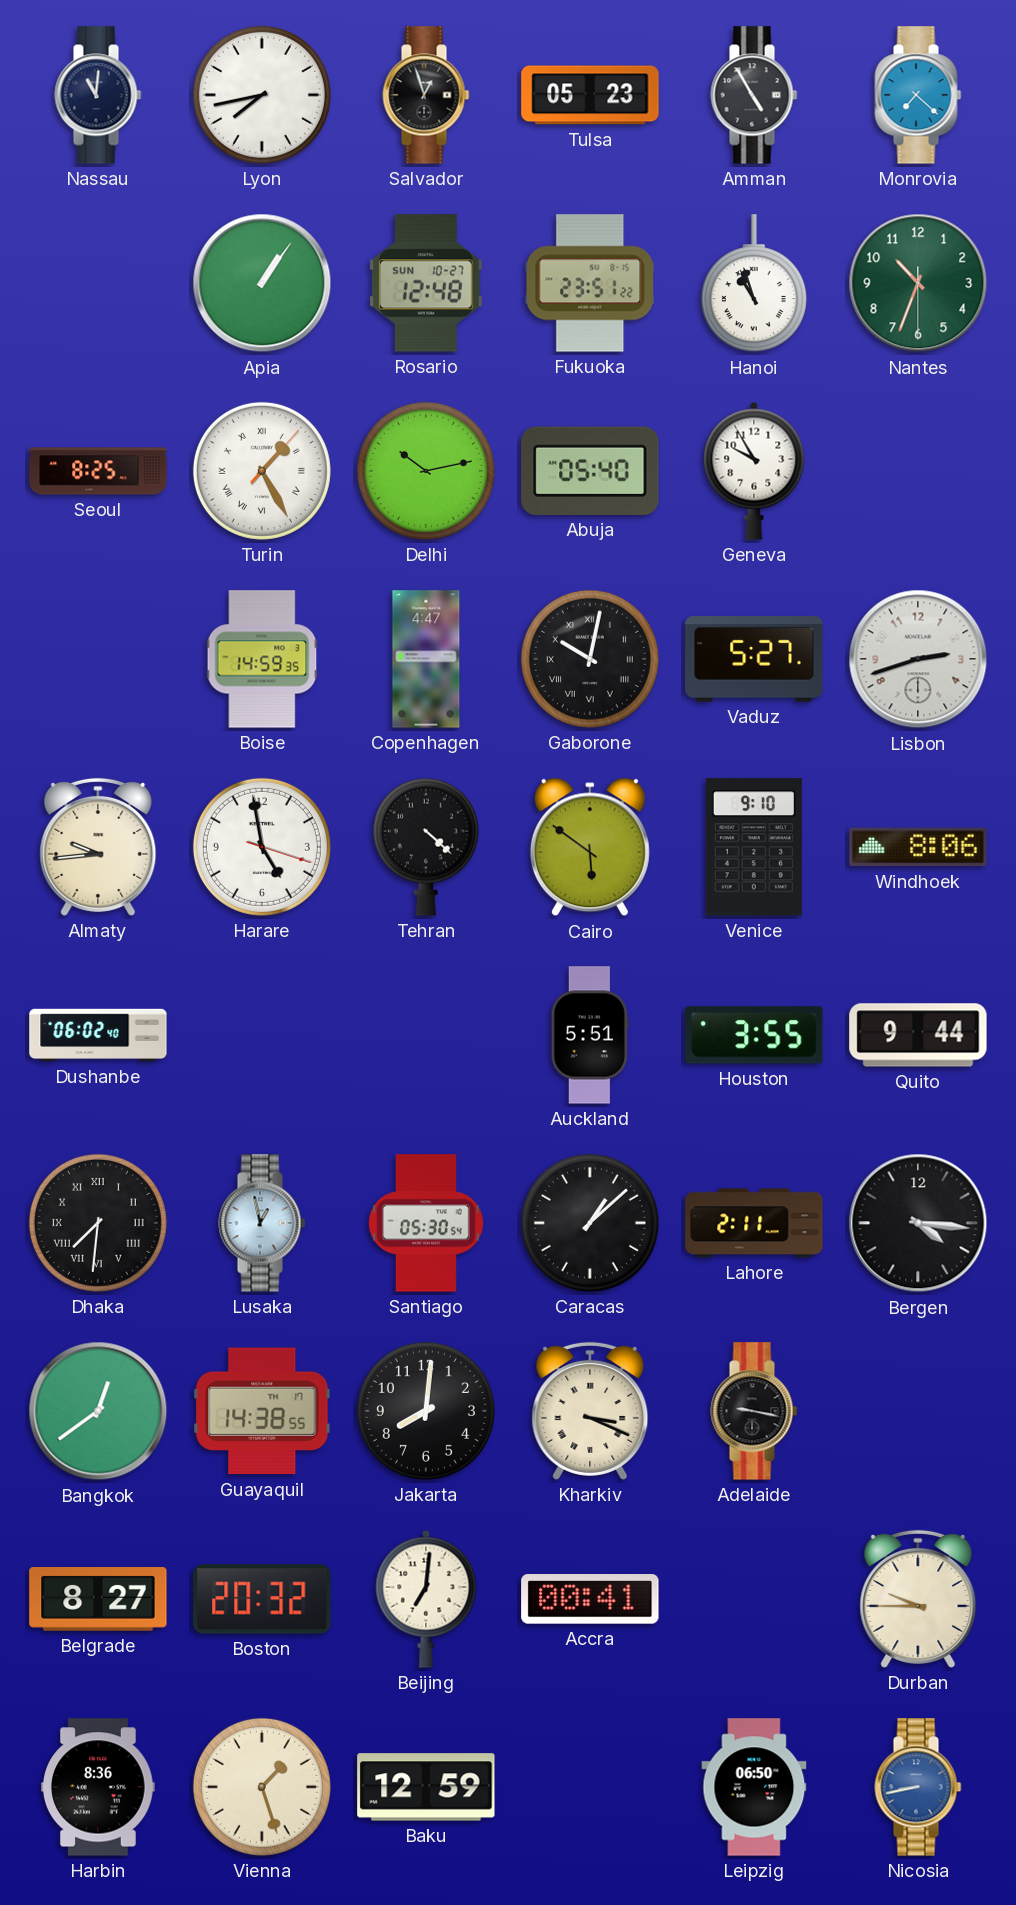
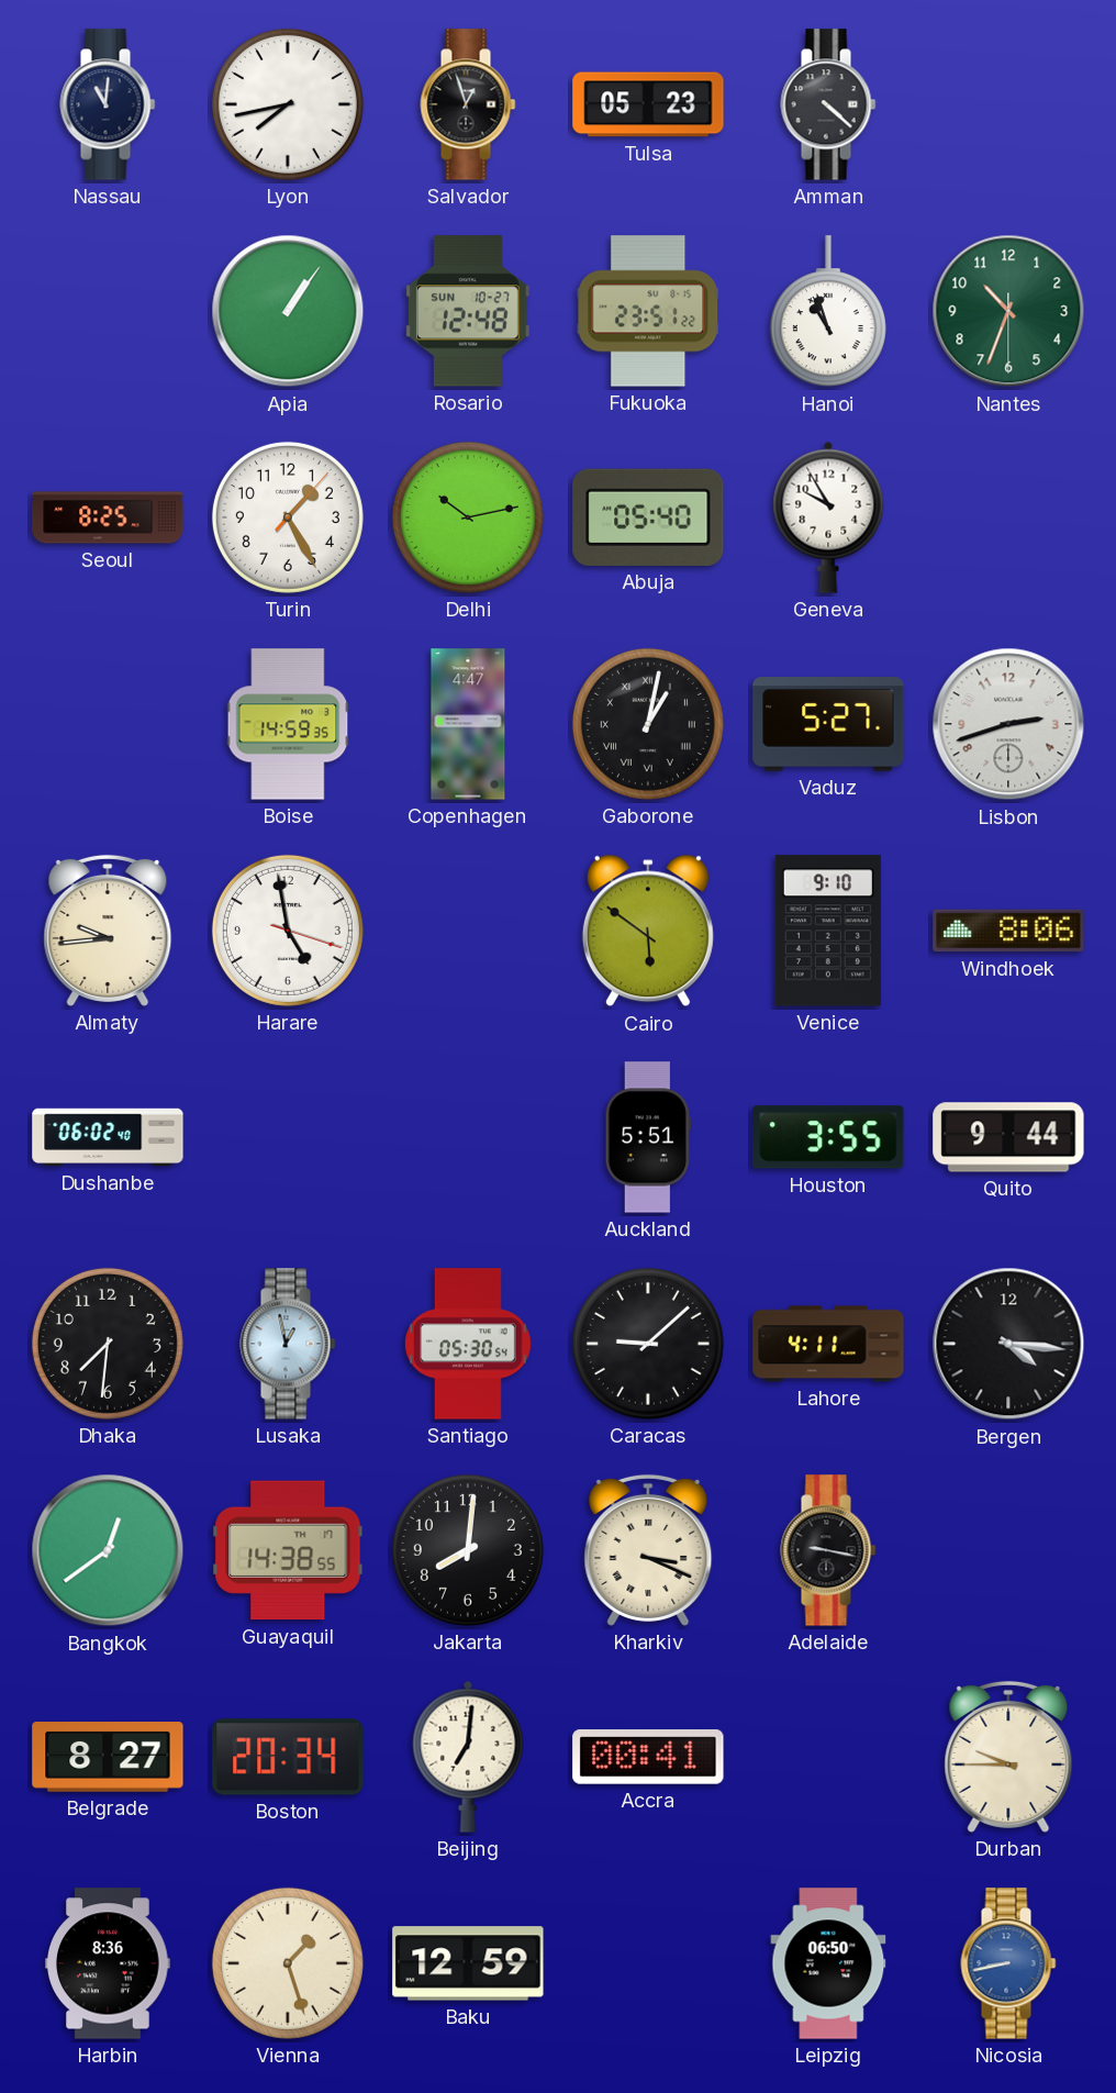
Amman: 4:55 -> 4:22
Monrovia: 7:22 -> none
Turin numerals: Roman -> Arabic
Gaborone: 10:02 -> 1:02
Tehran: 4:22 -> none
Dhaka numerals: Roman -> Arabic
Caracas: 1:08 -> 9:08
Lahore: 2:11 -> 4:11
Boston: 20:32 -> 20:34
